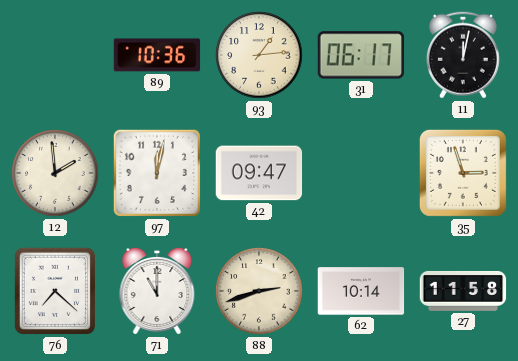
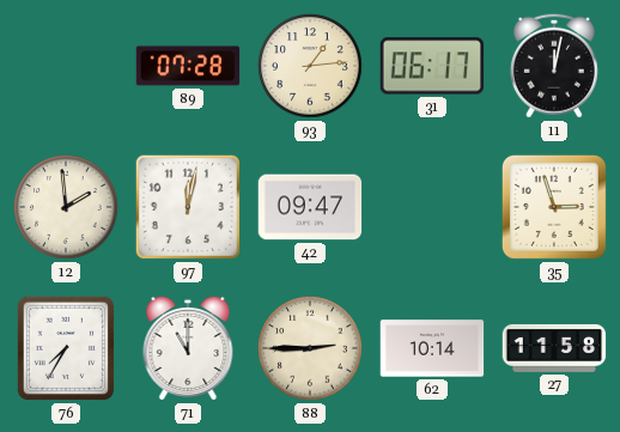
89: 10:36 -> 07:28
76: 7:22 -> 7:35
88: 2:42 -> 2:45
